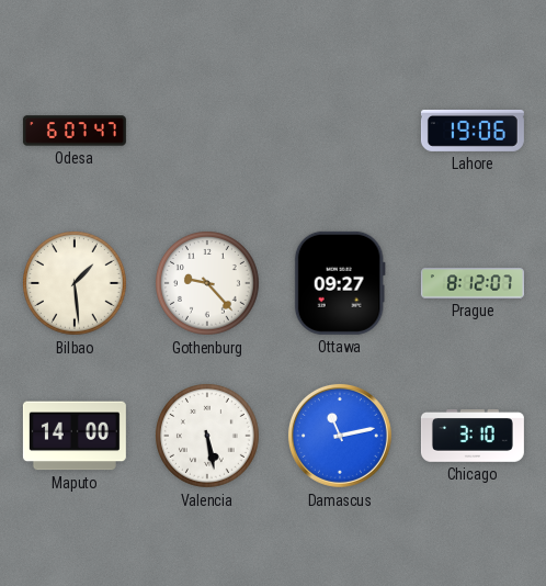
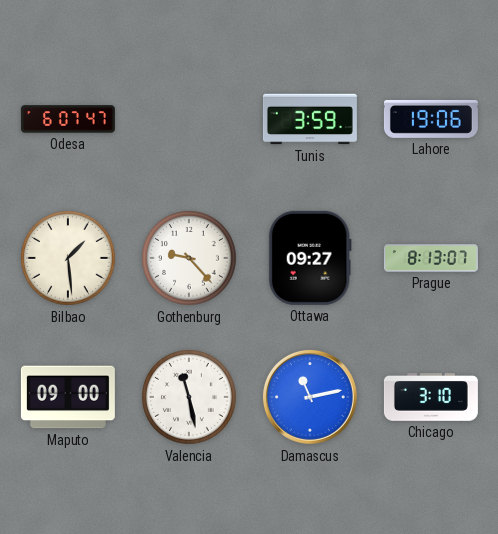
Tunis: none -> 3:59
Prague: 8:12 -> 8:13
Maputo: 14:00 -> 09:00
Valencia: 5:28 -> 11:28
